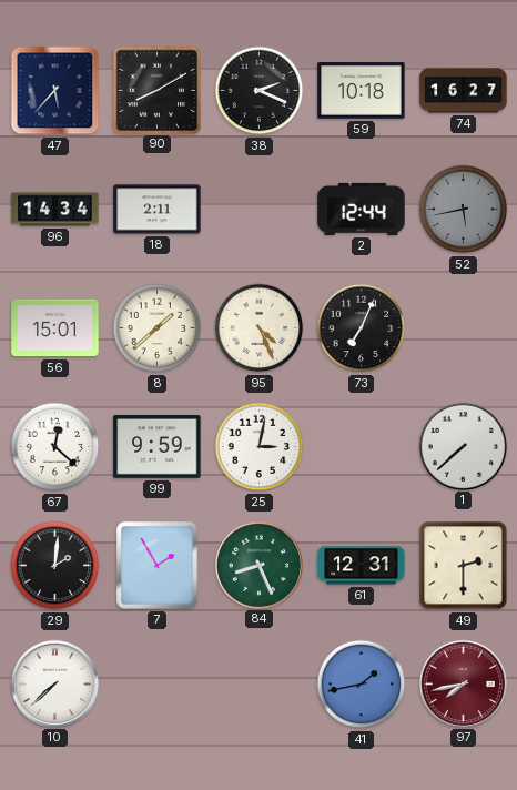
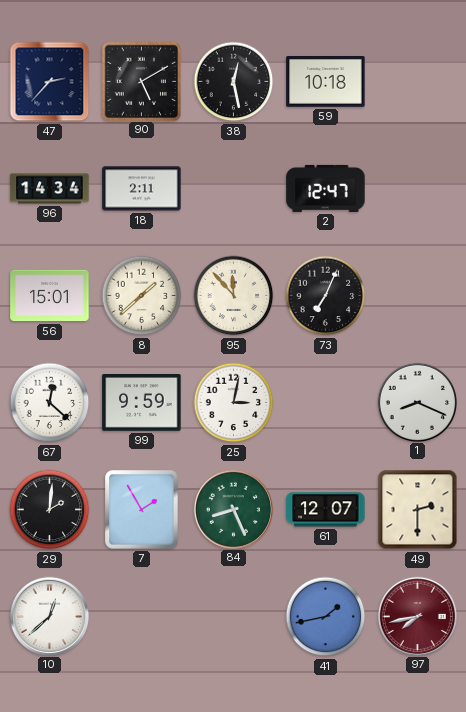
47: 5:37 -> 2:37
90: 8:10 -> 5:10
38: 2:19 -> 12:28
74: 16:27 -> none
2: 12:44 -> 12:47
52: 5:43 -> none
95: 4:26 -> 11:53
1: 7:38 -> 8:19
61: 12:31 -> 12:07
10: 7:38 -> 12:38
